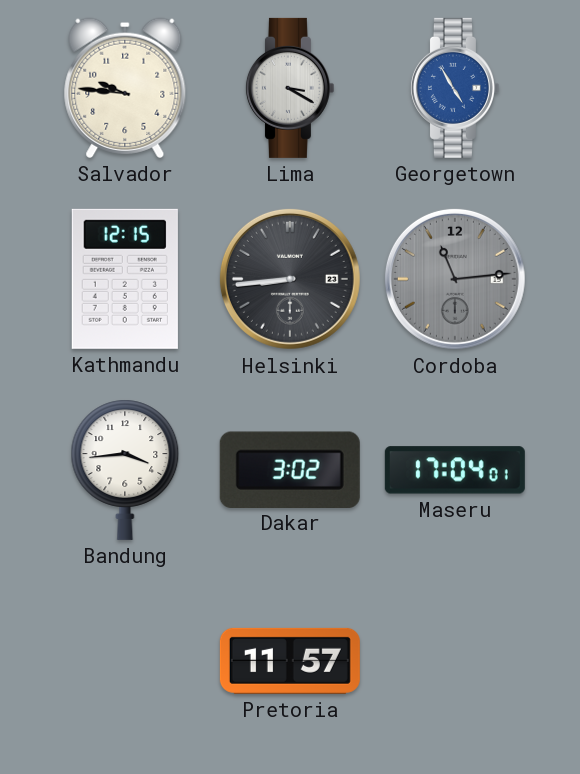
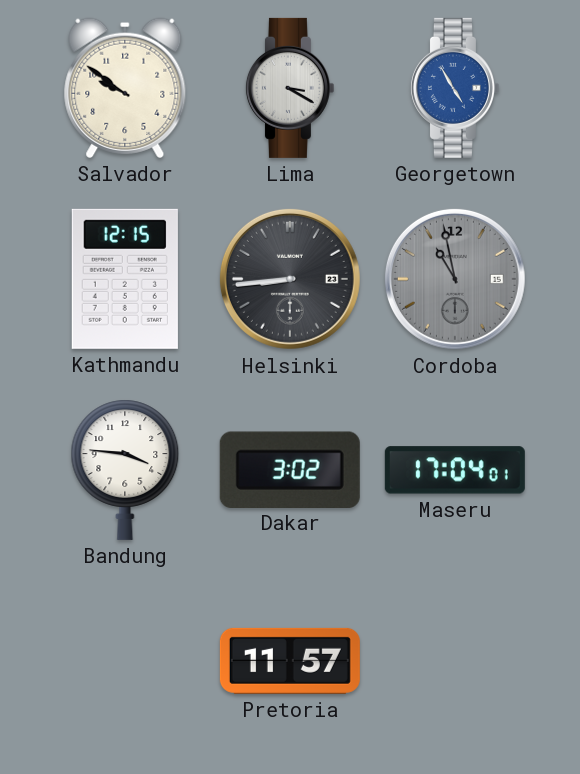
Salvador: 9:46 -> 9:51
Cordoba: 11:14 -> 10:58
Bandung: 3:44 -> 3:46
